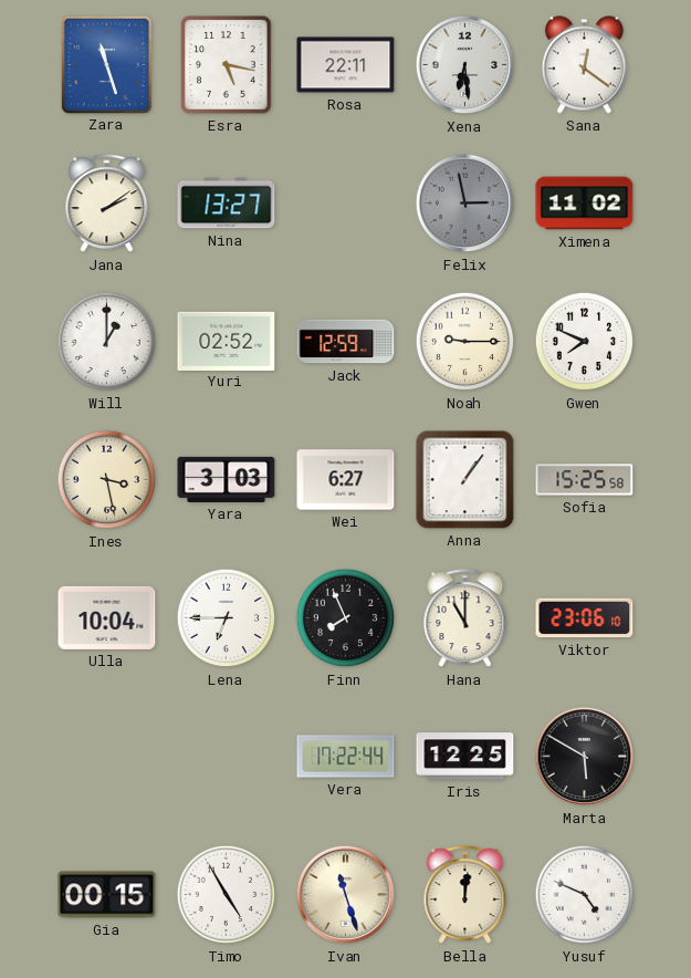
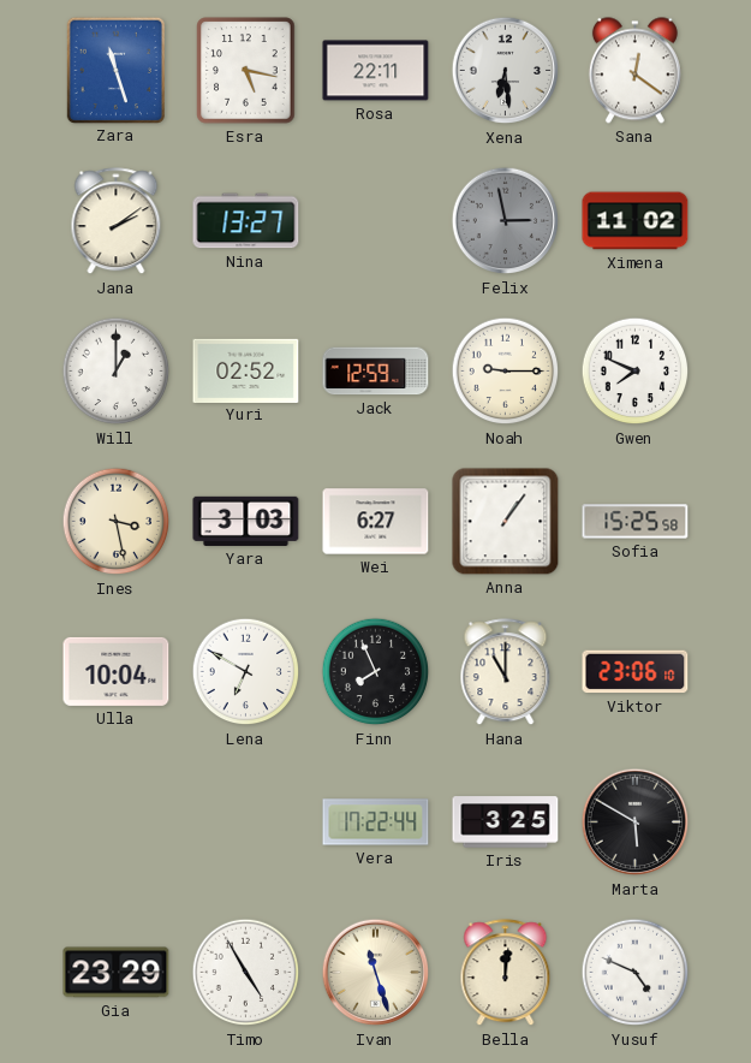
Lena: 6:45 -> 6:50
Iris: 12:25 -> 3:25
Gia: 00:15 -> 23:29
